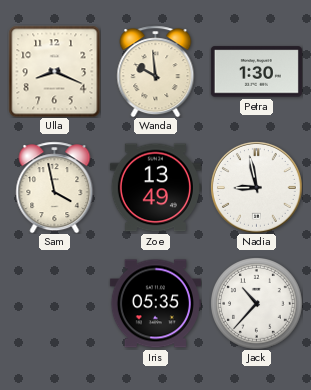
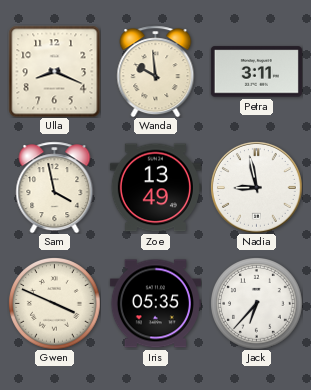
Petra: 1:30 -> 3:11
Gwen: none -> 3:49
Jack: 10:37 -> 6:37
